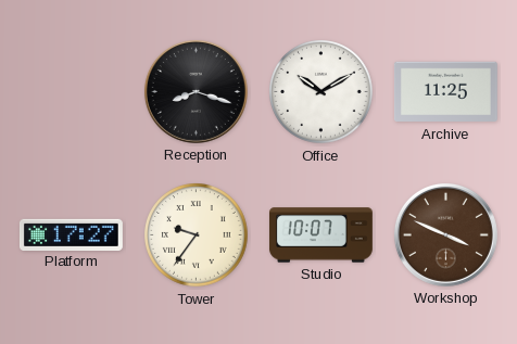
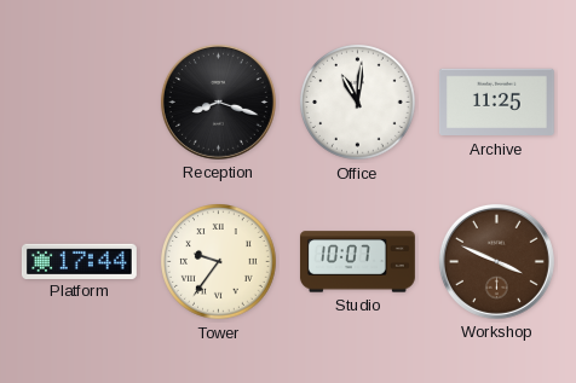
Office: 10:10 -> 11:01
Platform: 17:27 -> 17:44
